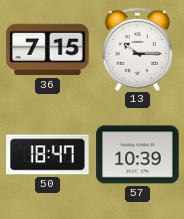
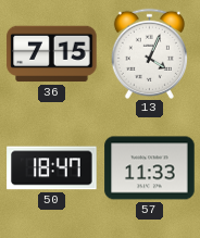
13: 10:15 -> 4:04
57: 10:39 -> 11:33
